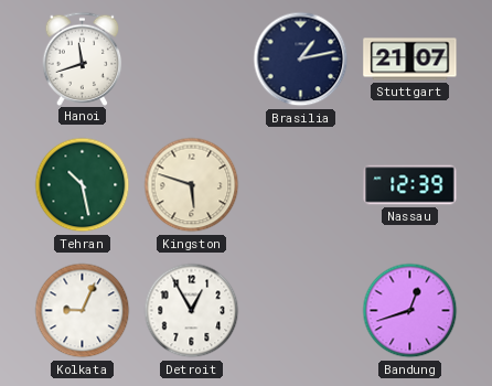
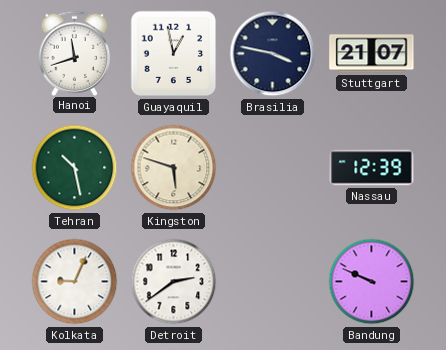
Guayaquil: none -> 12:58
Brasilia: 1:13 -> 3:47
Detroit: 12:55 -> 2:39
Bandung: 12:42 -> 9:49
